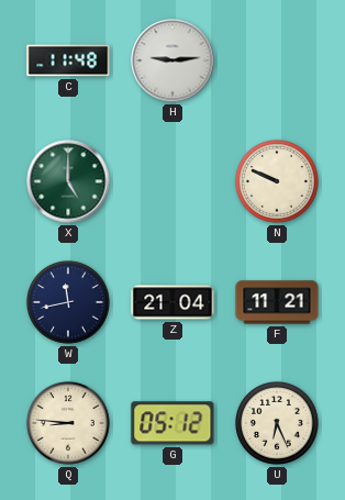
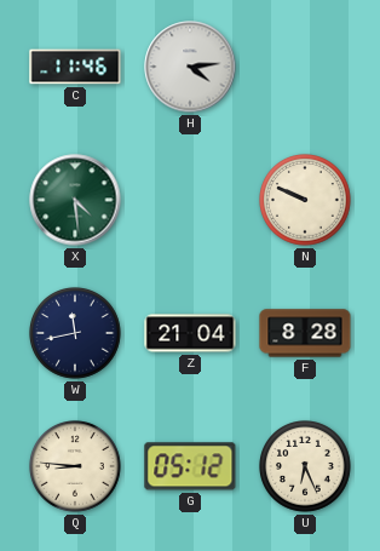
C: 11:48 -> 11:46
H: 9:14 -> 4:14
X: 5:00 -> 4:29
F: 11:21 -> 8:28
